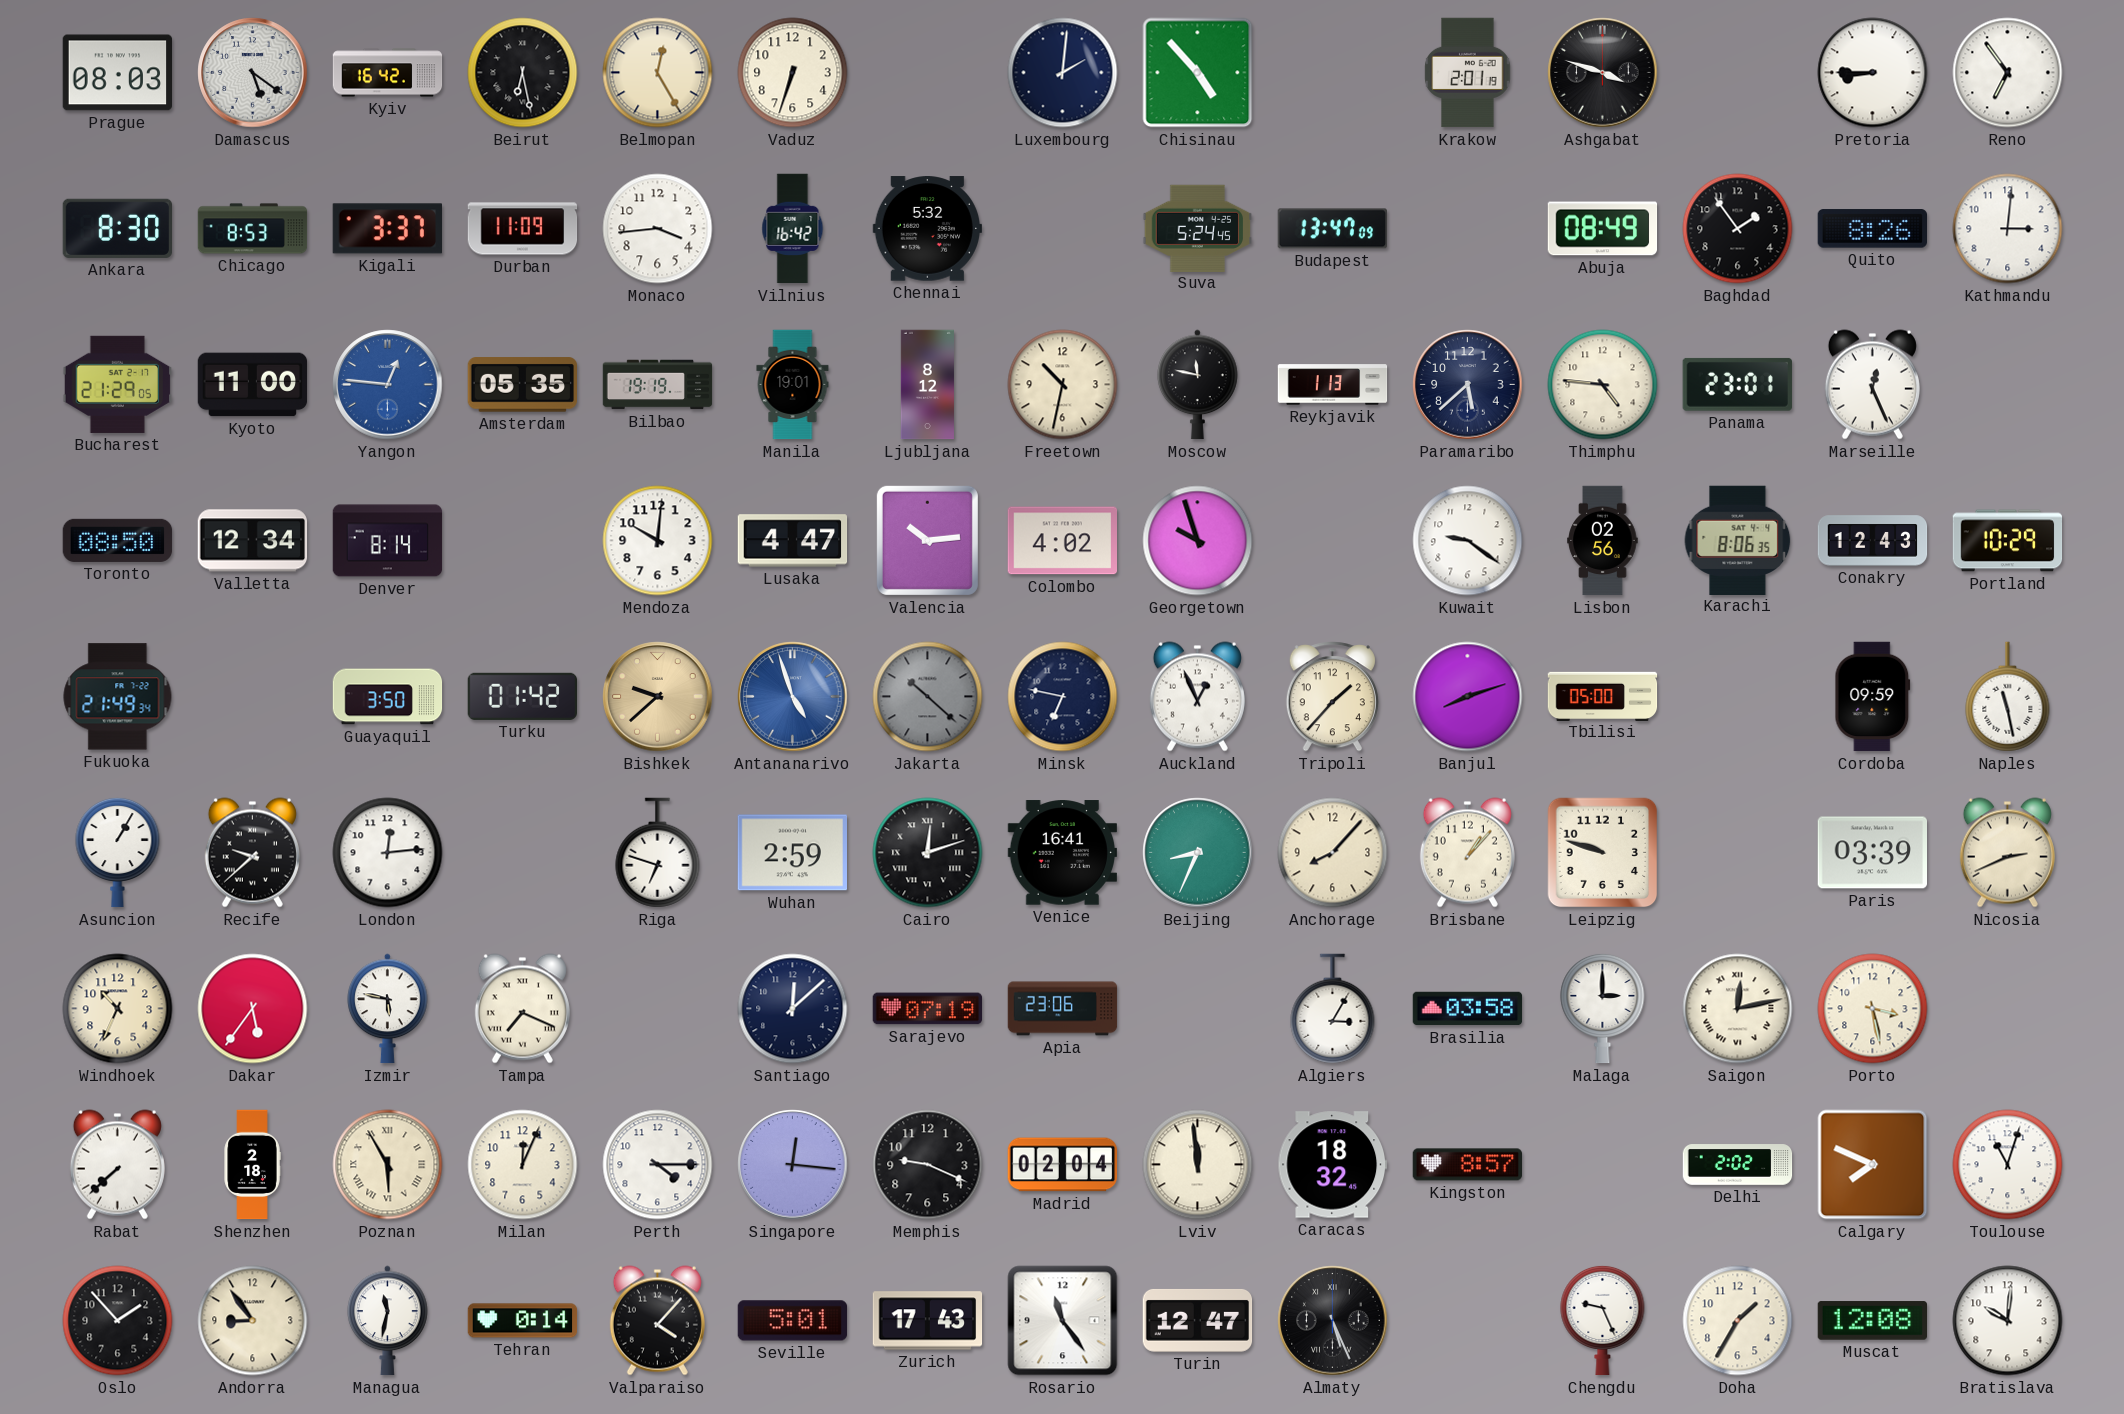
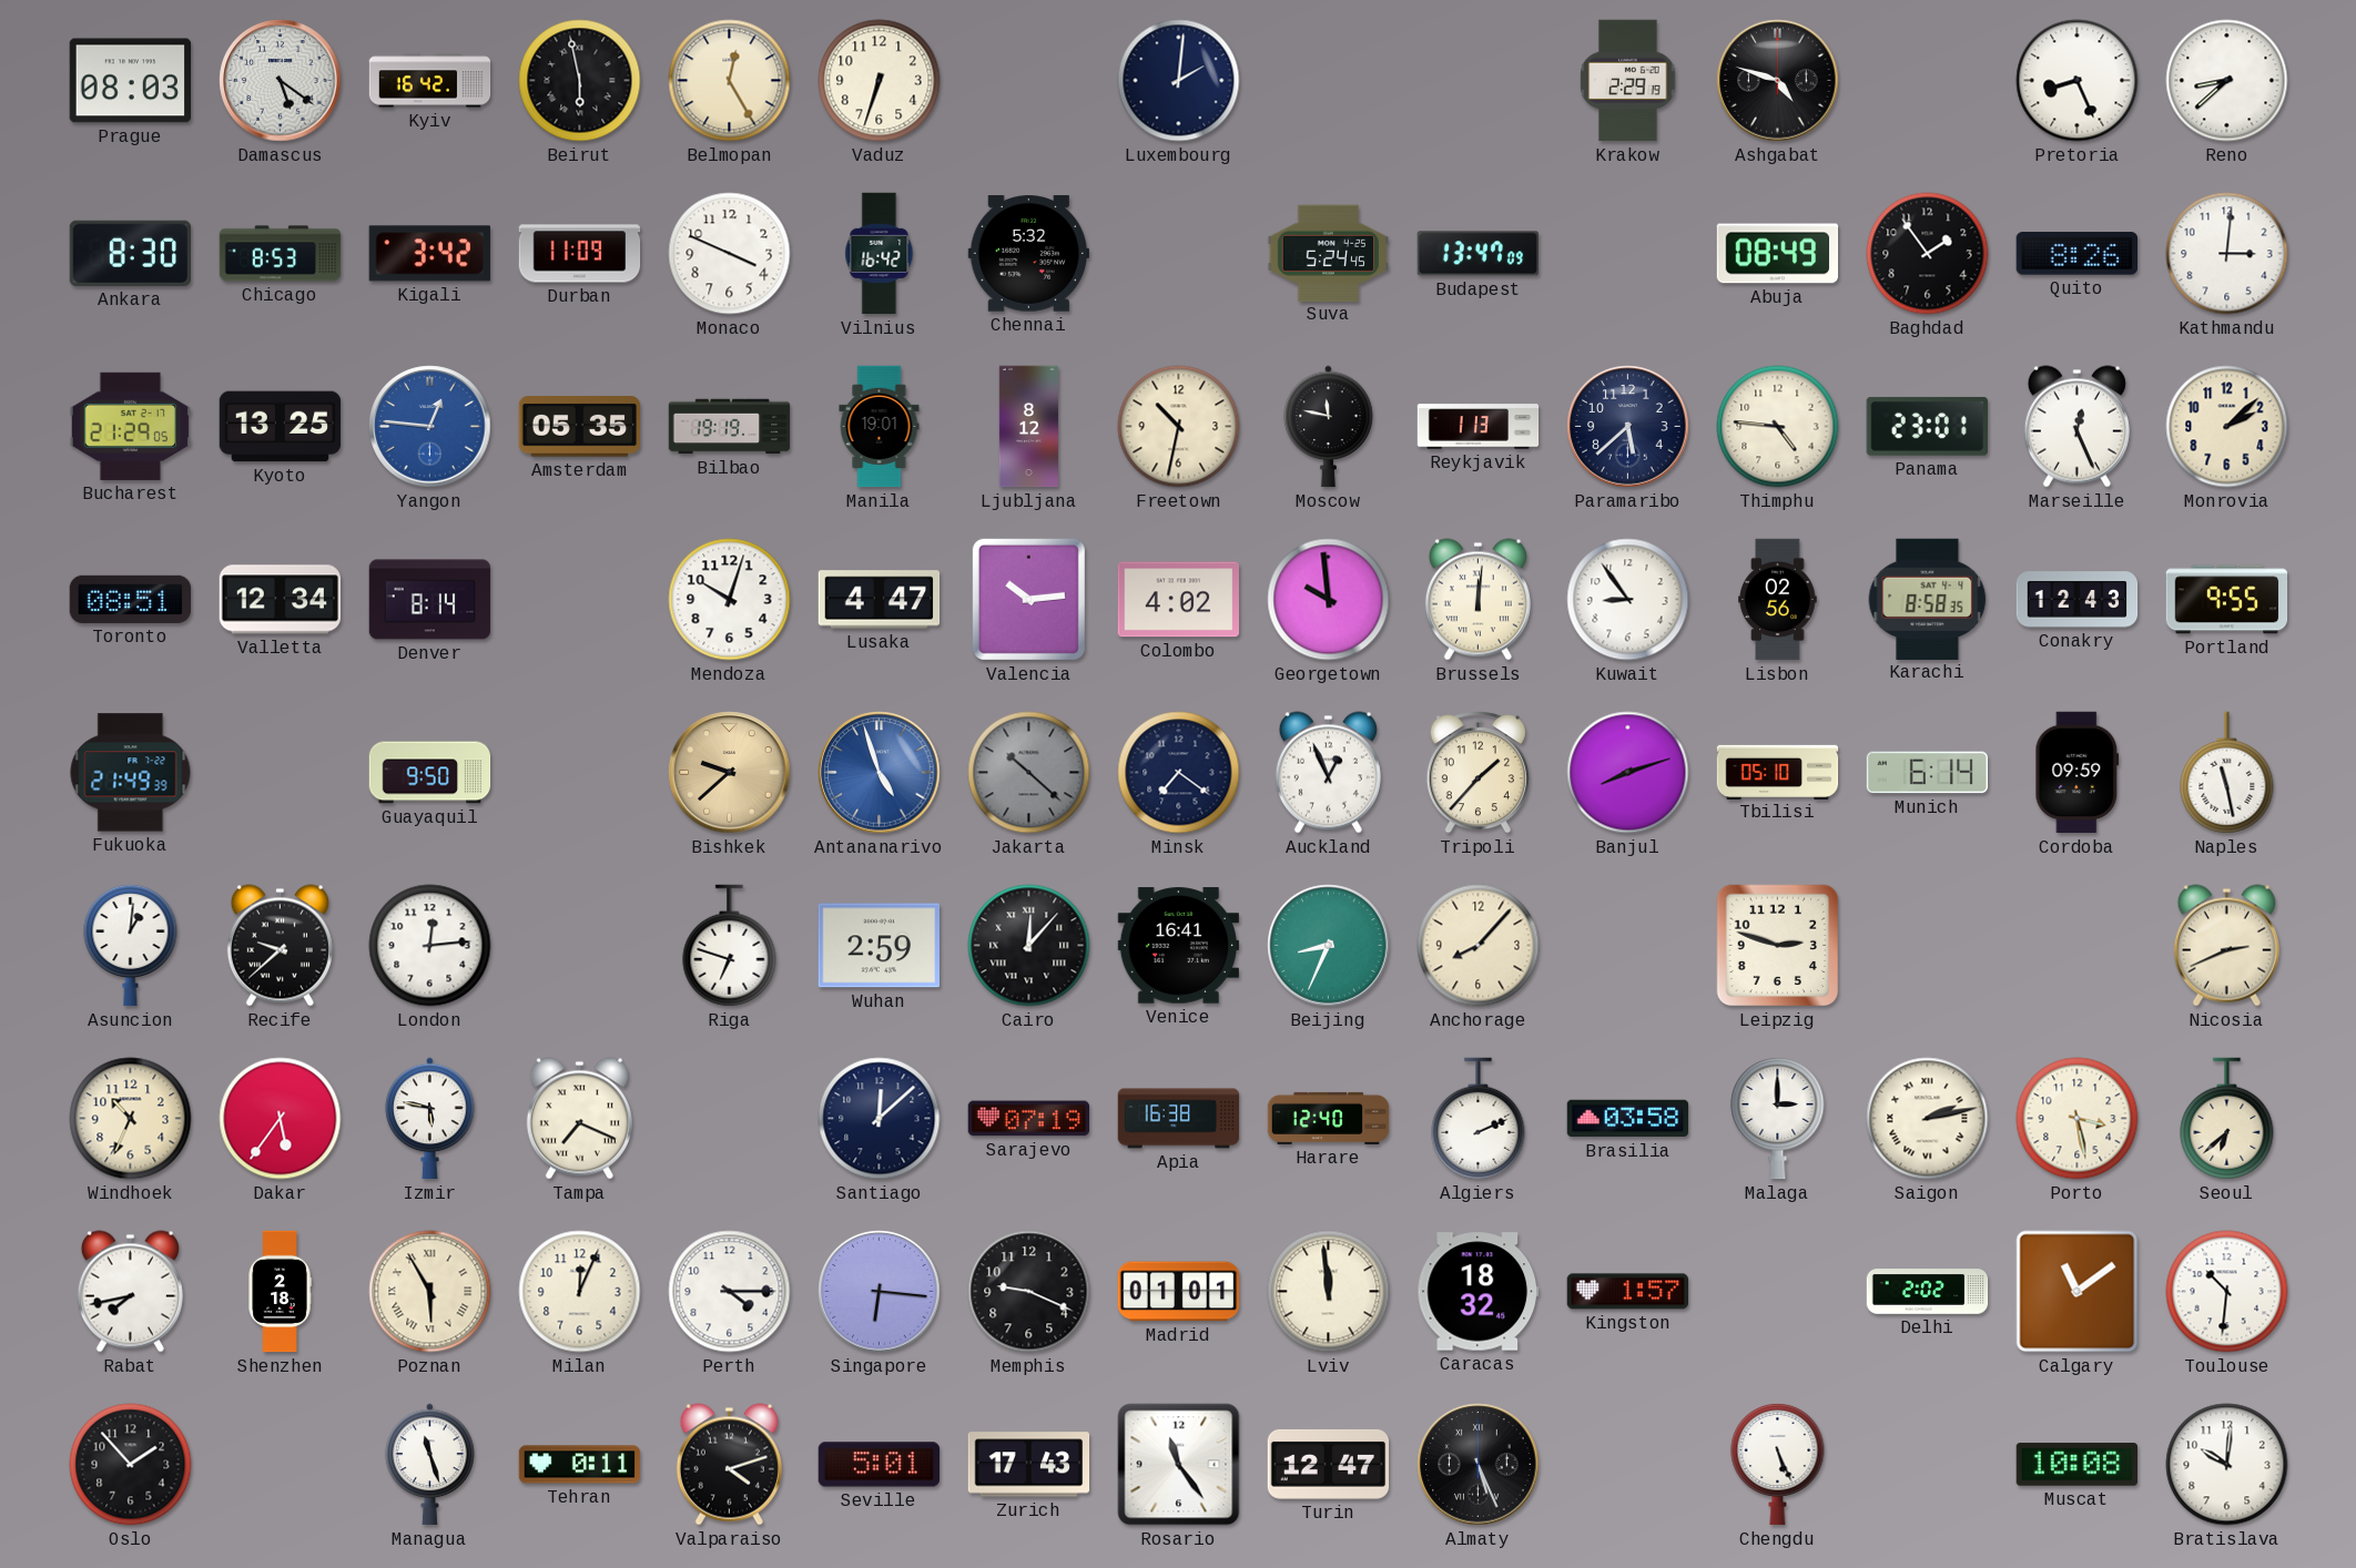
Beirut: 6:28 -> 5:58
Chisinau: 4:53 -> none
Krakow: 2:01 -> 2:29
Ashgabat: 3:48 -> 4:48
Pretoria: 8:45 -> 8:26
Reno: 6:54 -> 8:38
Kigali: 3:37 -> 3:42
Monaco: 3:44 -> 3:49
Kyoto: 11:00 -> 13:25
Monrovia: none -> 2:08
Toronto: 08:50 -> 08:51
Mendoza: 10:01 -> 10:03
Georgetown: 9:57 -> 9:59
Brussels: none -> 12:01
Kuwait: 9:21 -> 8:54
Karachi: 8:06 -> 8:58
Portland: 10:29 -> 9:55
Fukuoka: 21:49:34 -> 21:49:39
Guayaquil: 3:50 -> 9:50
Turku: 01:42 -> none
Minsk: 6:47 -> 7:21
Tbilisi: 05:00 -> 05:10
Munich: none -> 6:14
Asuncion: 1:05 -> 1:01
Cairo: 12:12 -> 12:07
Brisbane: 1:07 -> none
Leipzig: 9:48 -> 2:48
Paris: 03:39 -> none
Apia: 23:06 -> 16:38
Harare: none -> 12:40
Algiers: 3:05 -> 2:11
Saigon: 12:13 -> 2:13
Seoul: none -> 6:38
Rabat: 7:38 -> 7:43
Singapore: 12:16 -> 6:16
Madrid: 02:04 -> 01:01
Kingston: 8:57 -> 1:57
Calgary: 7:49 -> 11:09
Toulouse: 11:03 -> 10:31
Andorra: 8:54 -> none
Managua: 11:32 -> 11:27
Tehran: 0:14 -> 0:11
Valparaiso: 4:07 -> 4:12
Chengdu: 9:26 -> 5:26
Doha: 1:35 -> none
Muscat: 12:08 -> 10:08
